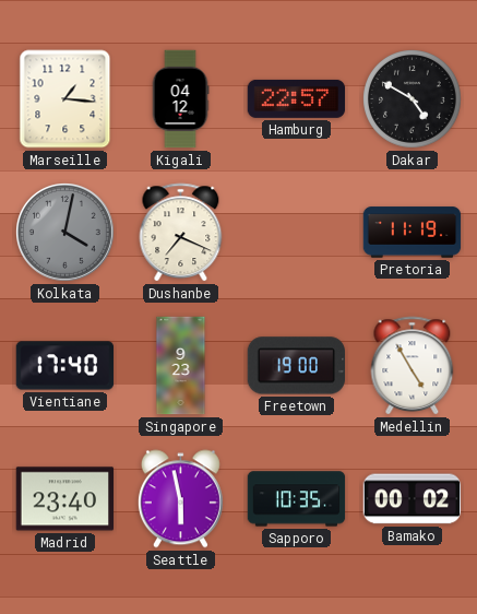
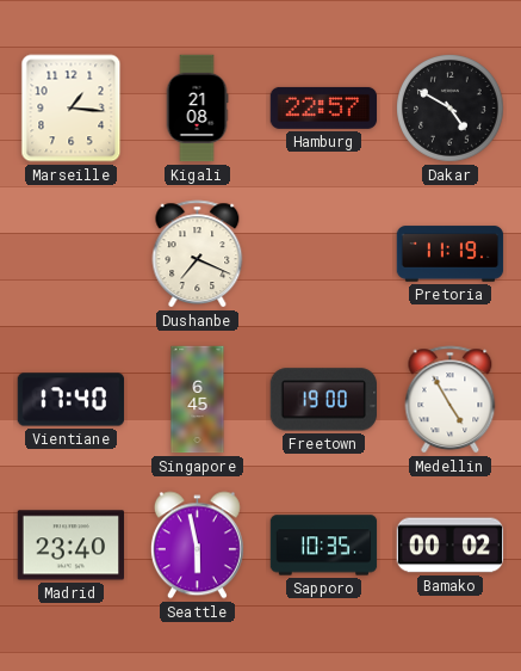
Kigali: 04:12 -> 21:08
Kolkata: 4:02 -> none
Singapore: 9:23 -> 6:45
